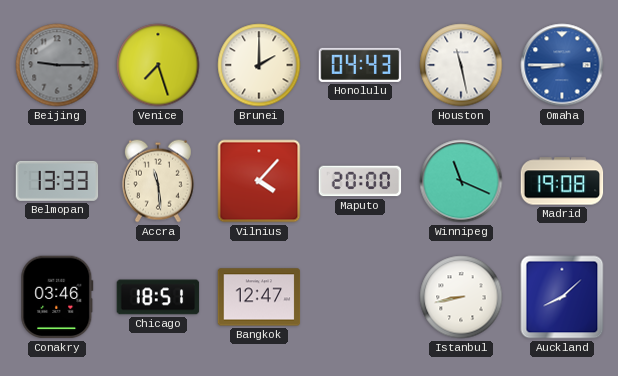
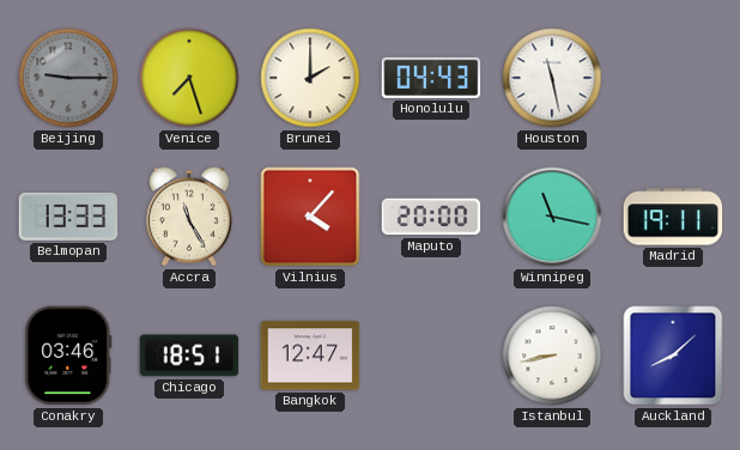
Omaha: 8:45 -> none
Accra: 11:29 -> 11:25
Winnipeg: 11:19 -> 11:17
Madrid: 19:08 -> 19:11
